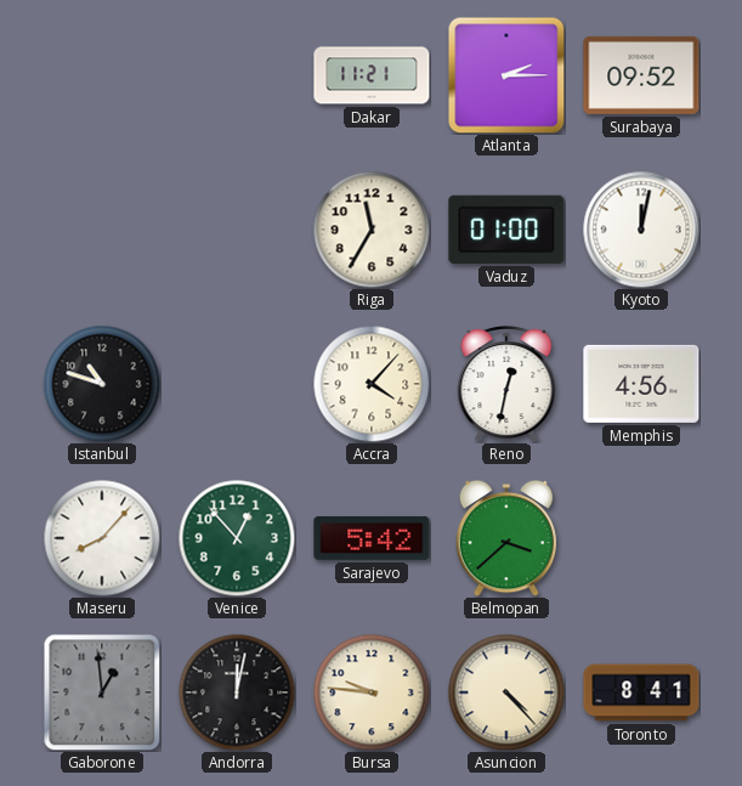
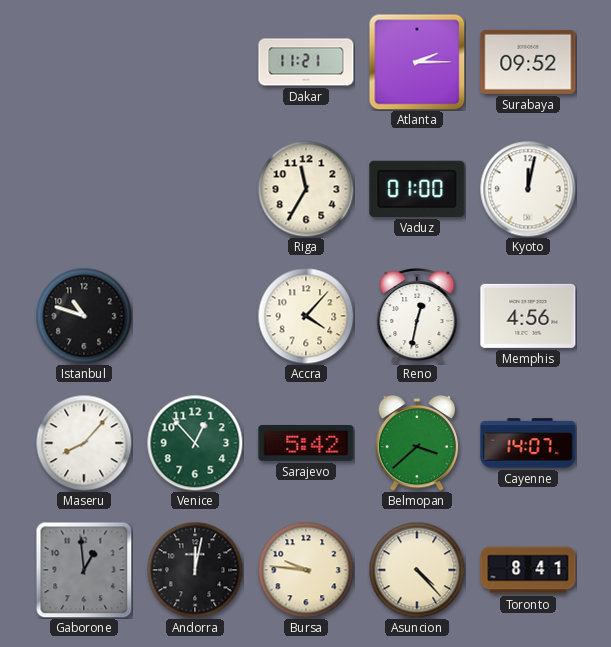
Cayenne: none -> 14:07
